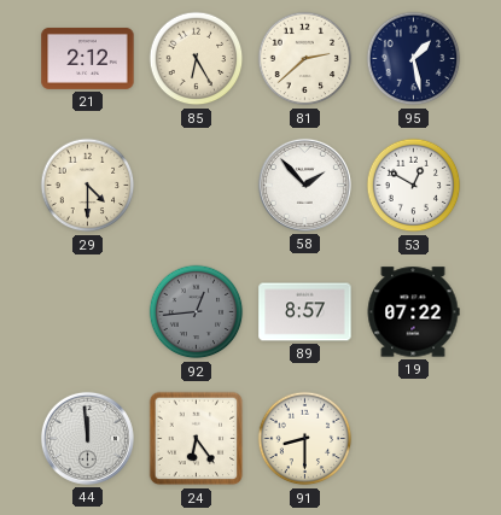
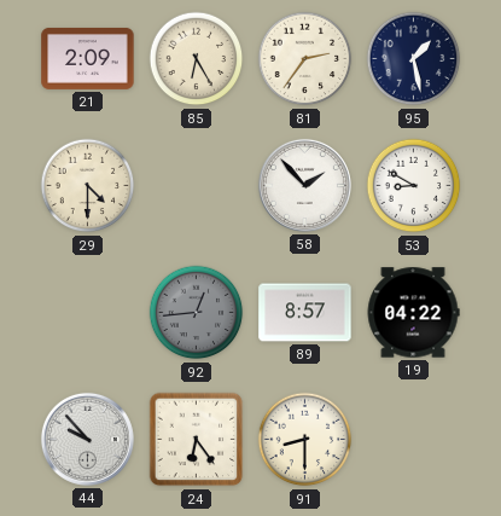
21: 2:12 -> 2:09
81: 2:38 -> 2:36
53: 12:50 -> 8:50
19: 07:22 -> 04:22
44: 11:59 -> 9:53
